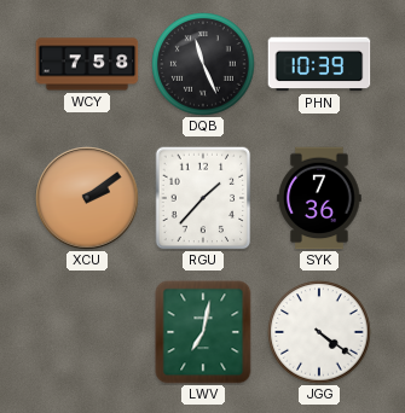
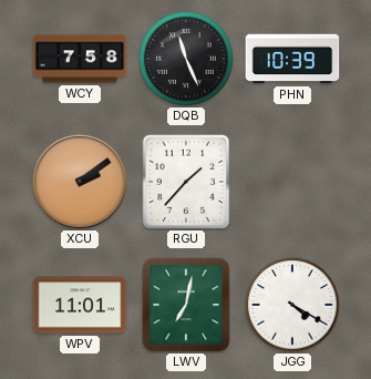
SYK: 7:36 -> none
WPV: none -> 11:01
JGG: 4:21 -> 4:20
